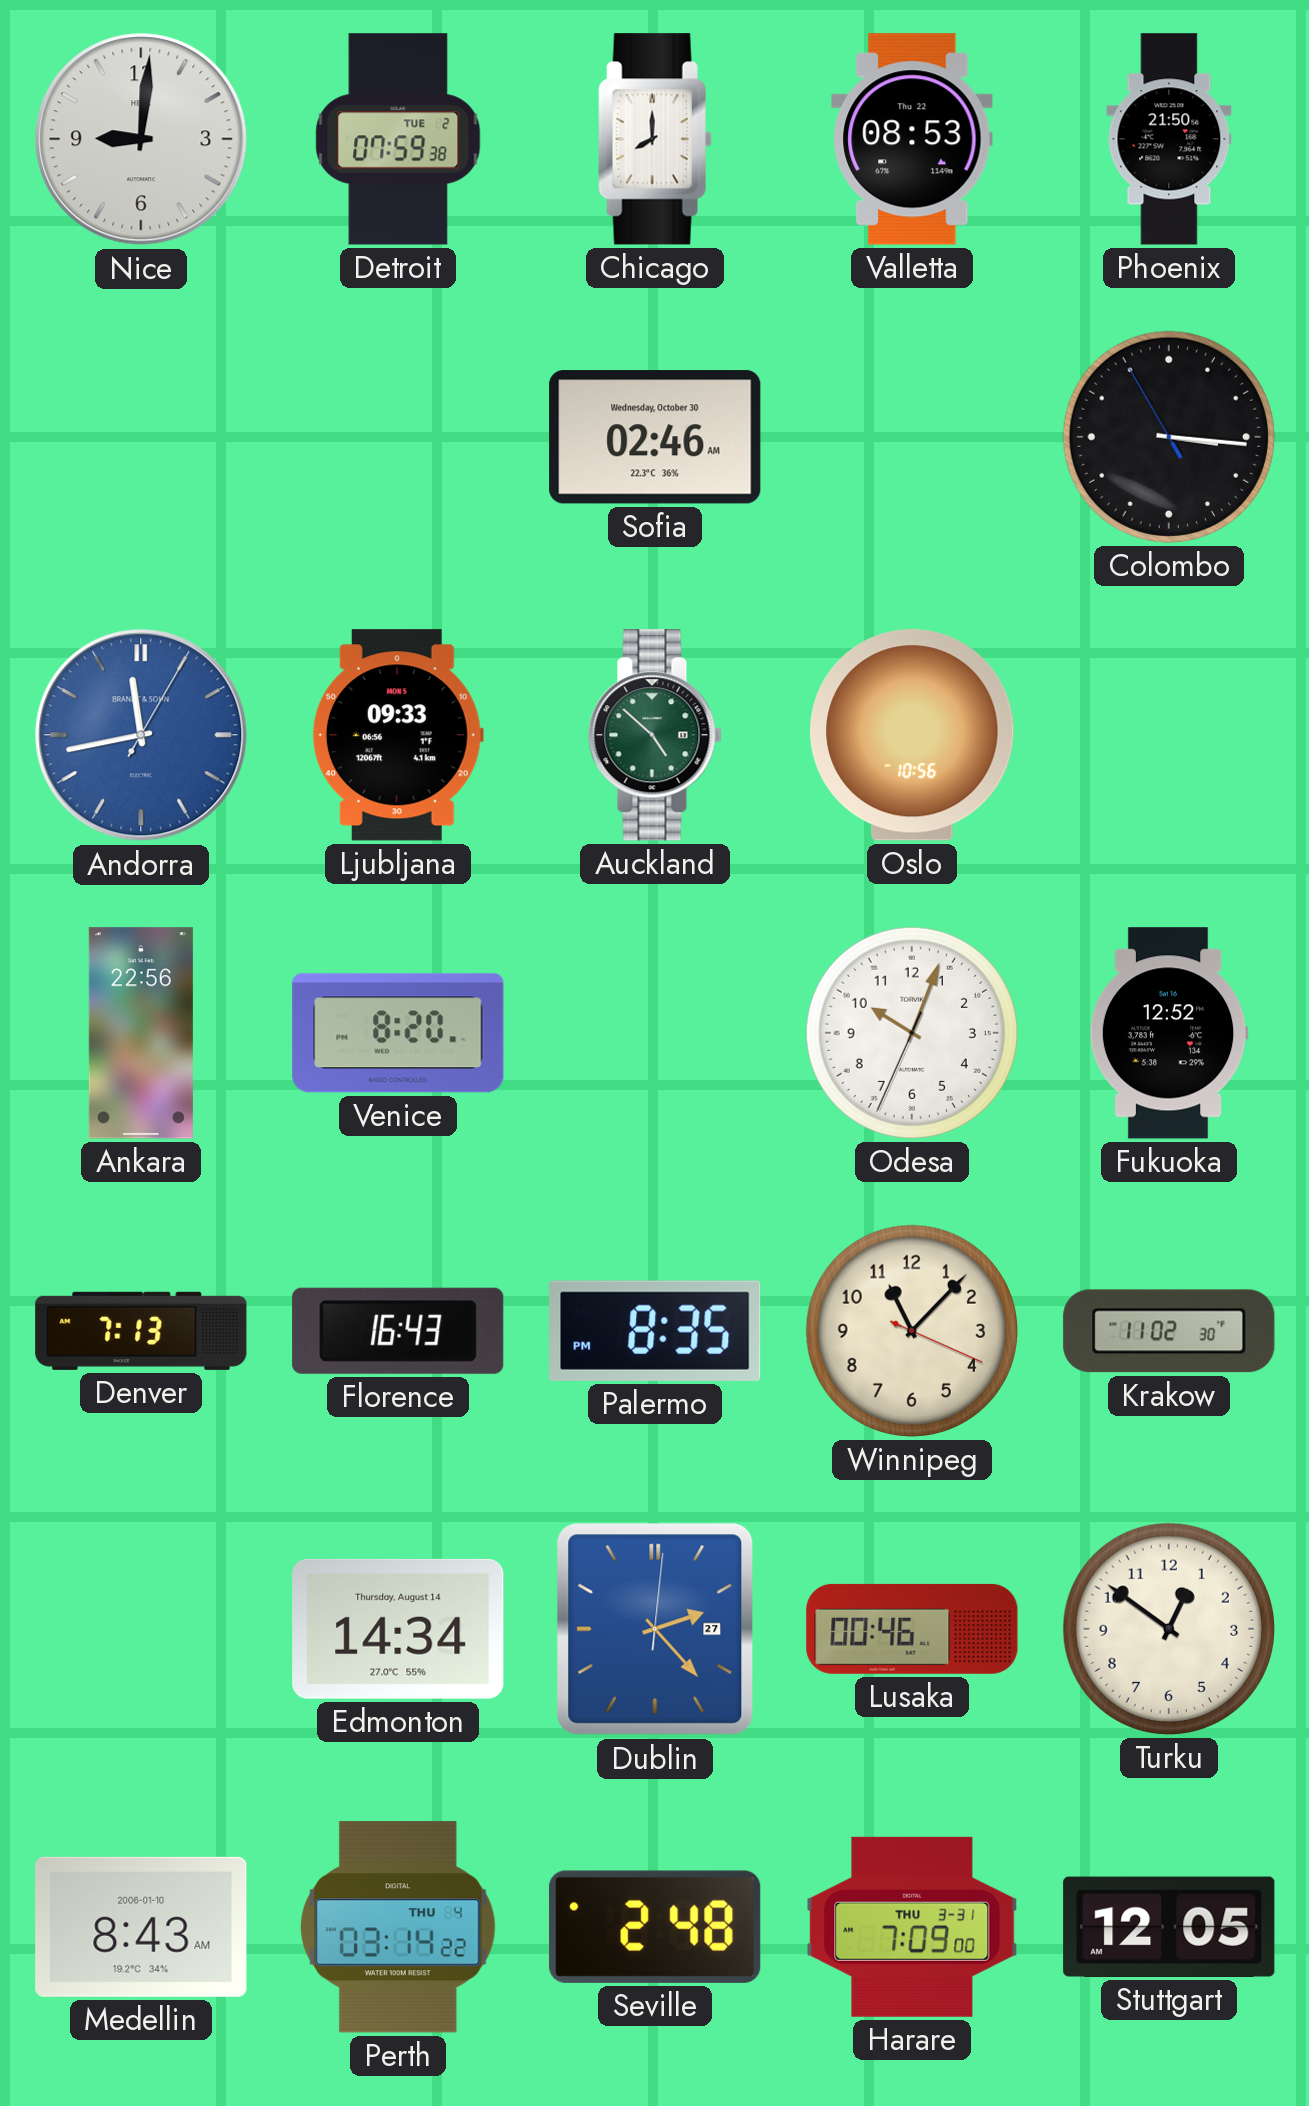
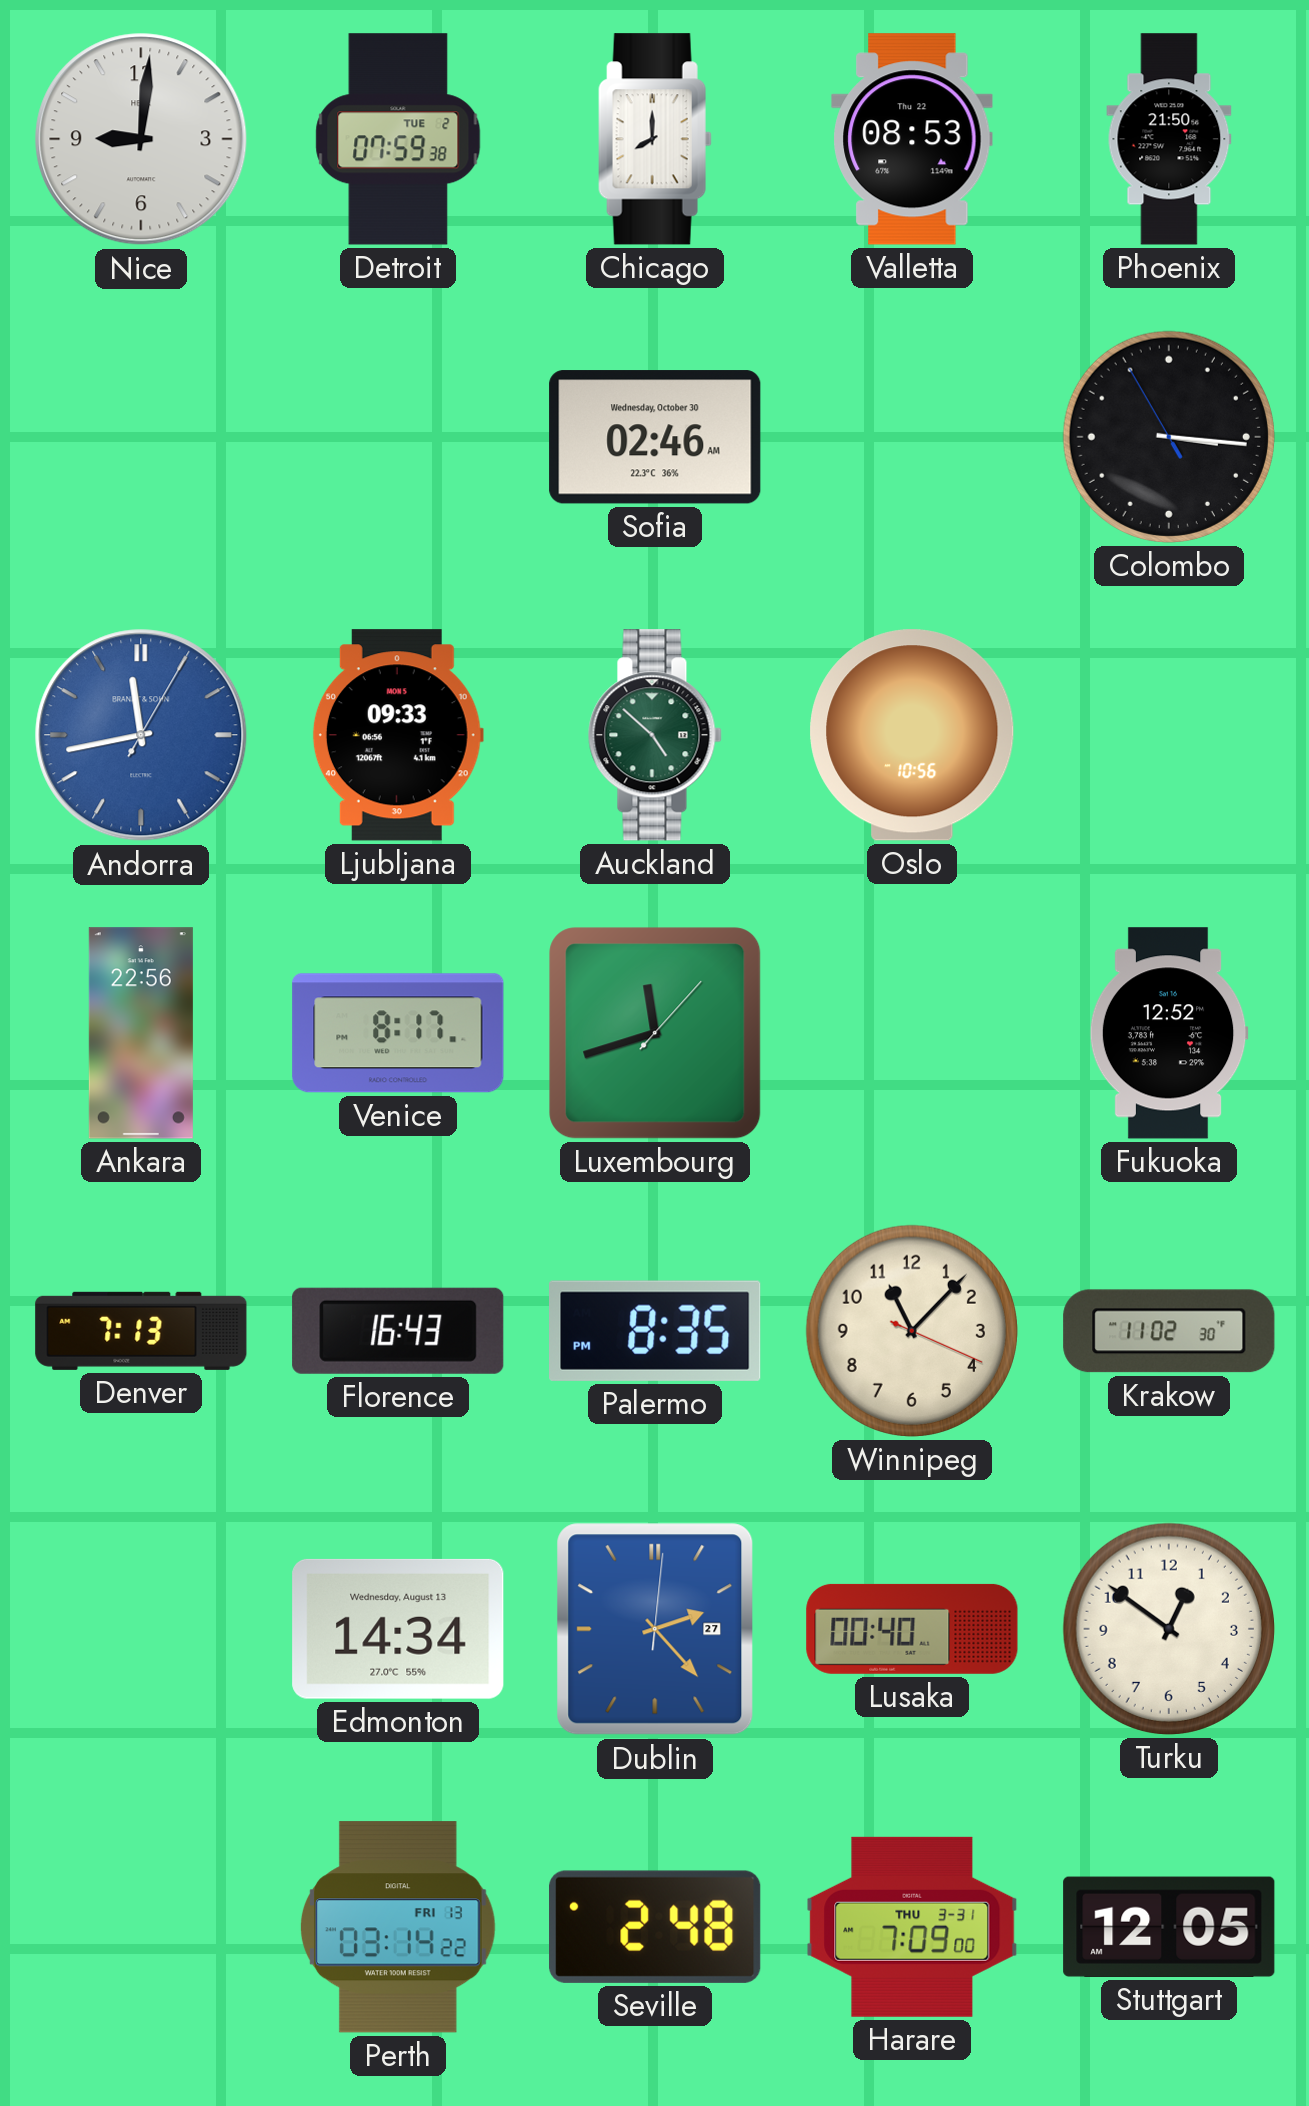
Venice: 8:20 -> 8:17
Luxembourg: none -> 11:42
Odesa: 10:03 -> none
Edmonton date: Thursday, August 14 -> Wednesday, August 13
Lusaka: 00:46 -> 00:40
Medellin: 8:43 -> none
Perth date: THU 4 -> FRI 13
